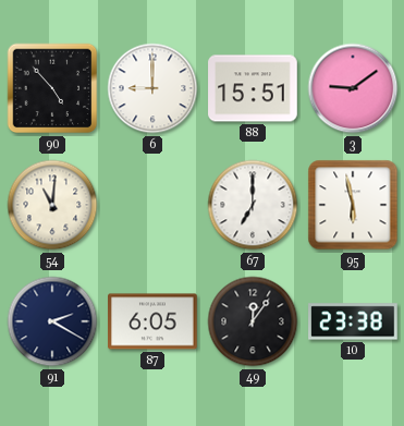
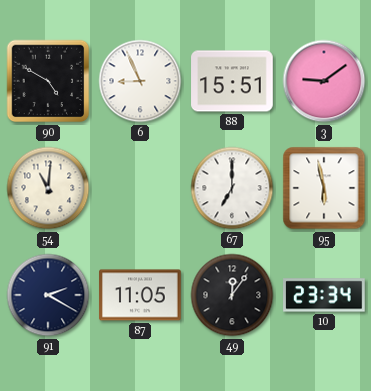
90: 4:53 -> 4:50
6: 9:00 -> 8:56
87: 6:05 -> 11:05
10: 23:38 -> 23:34
